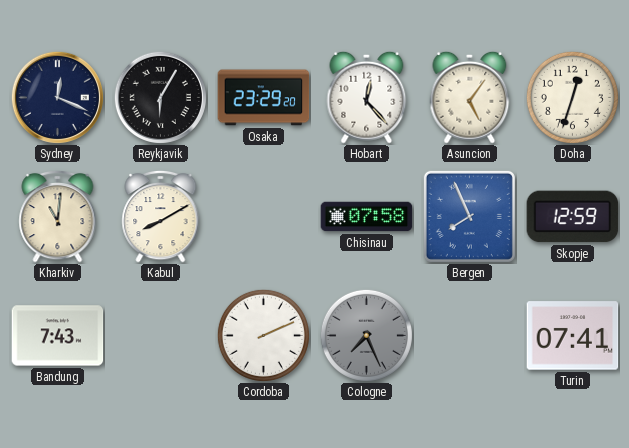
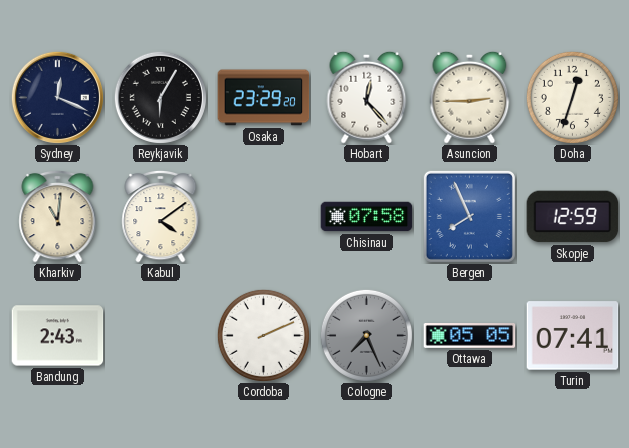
Asuncion: 5:06 -> 2:45
Kabul: 8:10 -> 4:09
Bandung: 7:43 -> 2:43
Ottawa: none -> 05:05
